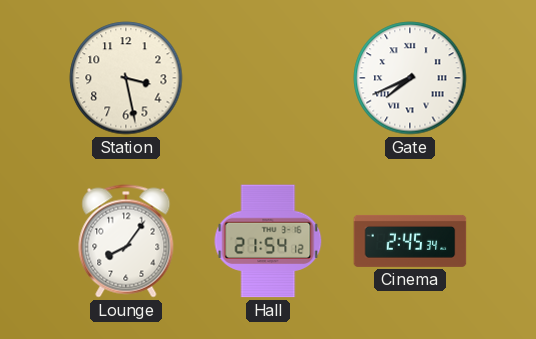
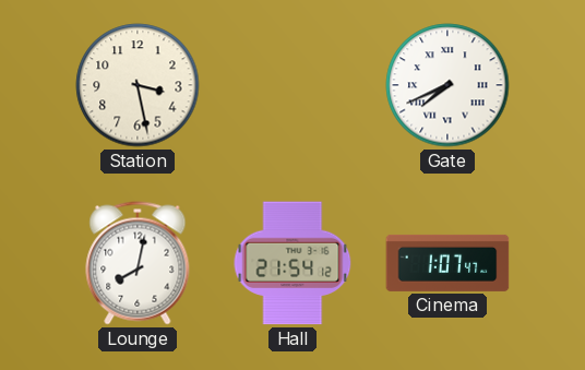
Lounge: 8:06 -> 8:02
Cinema: 2:45 -> 1:07
